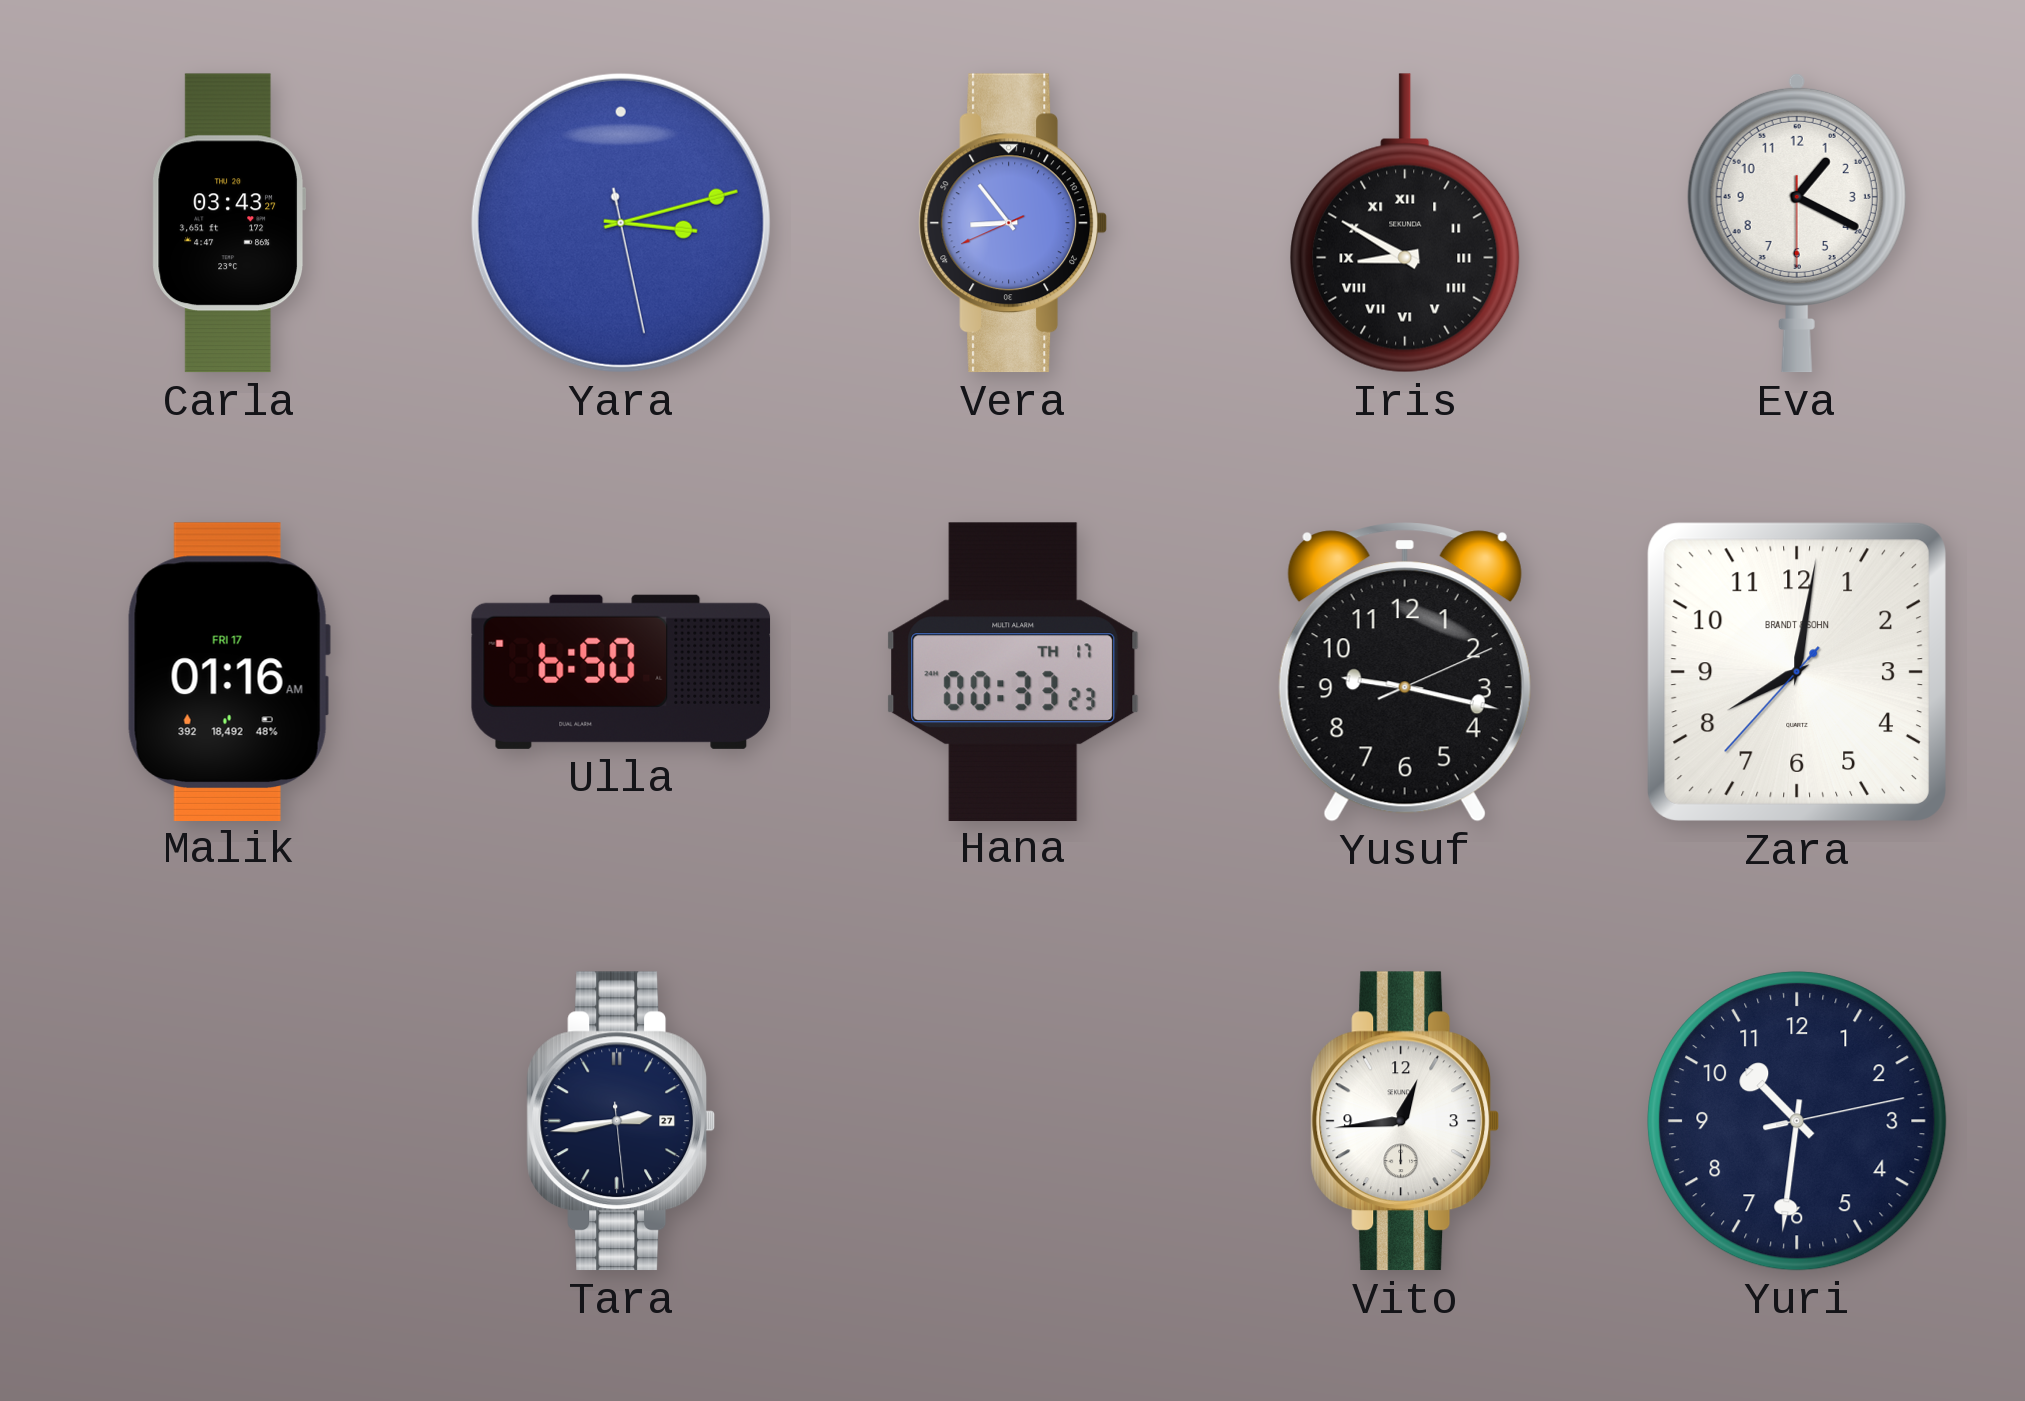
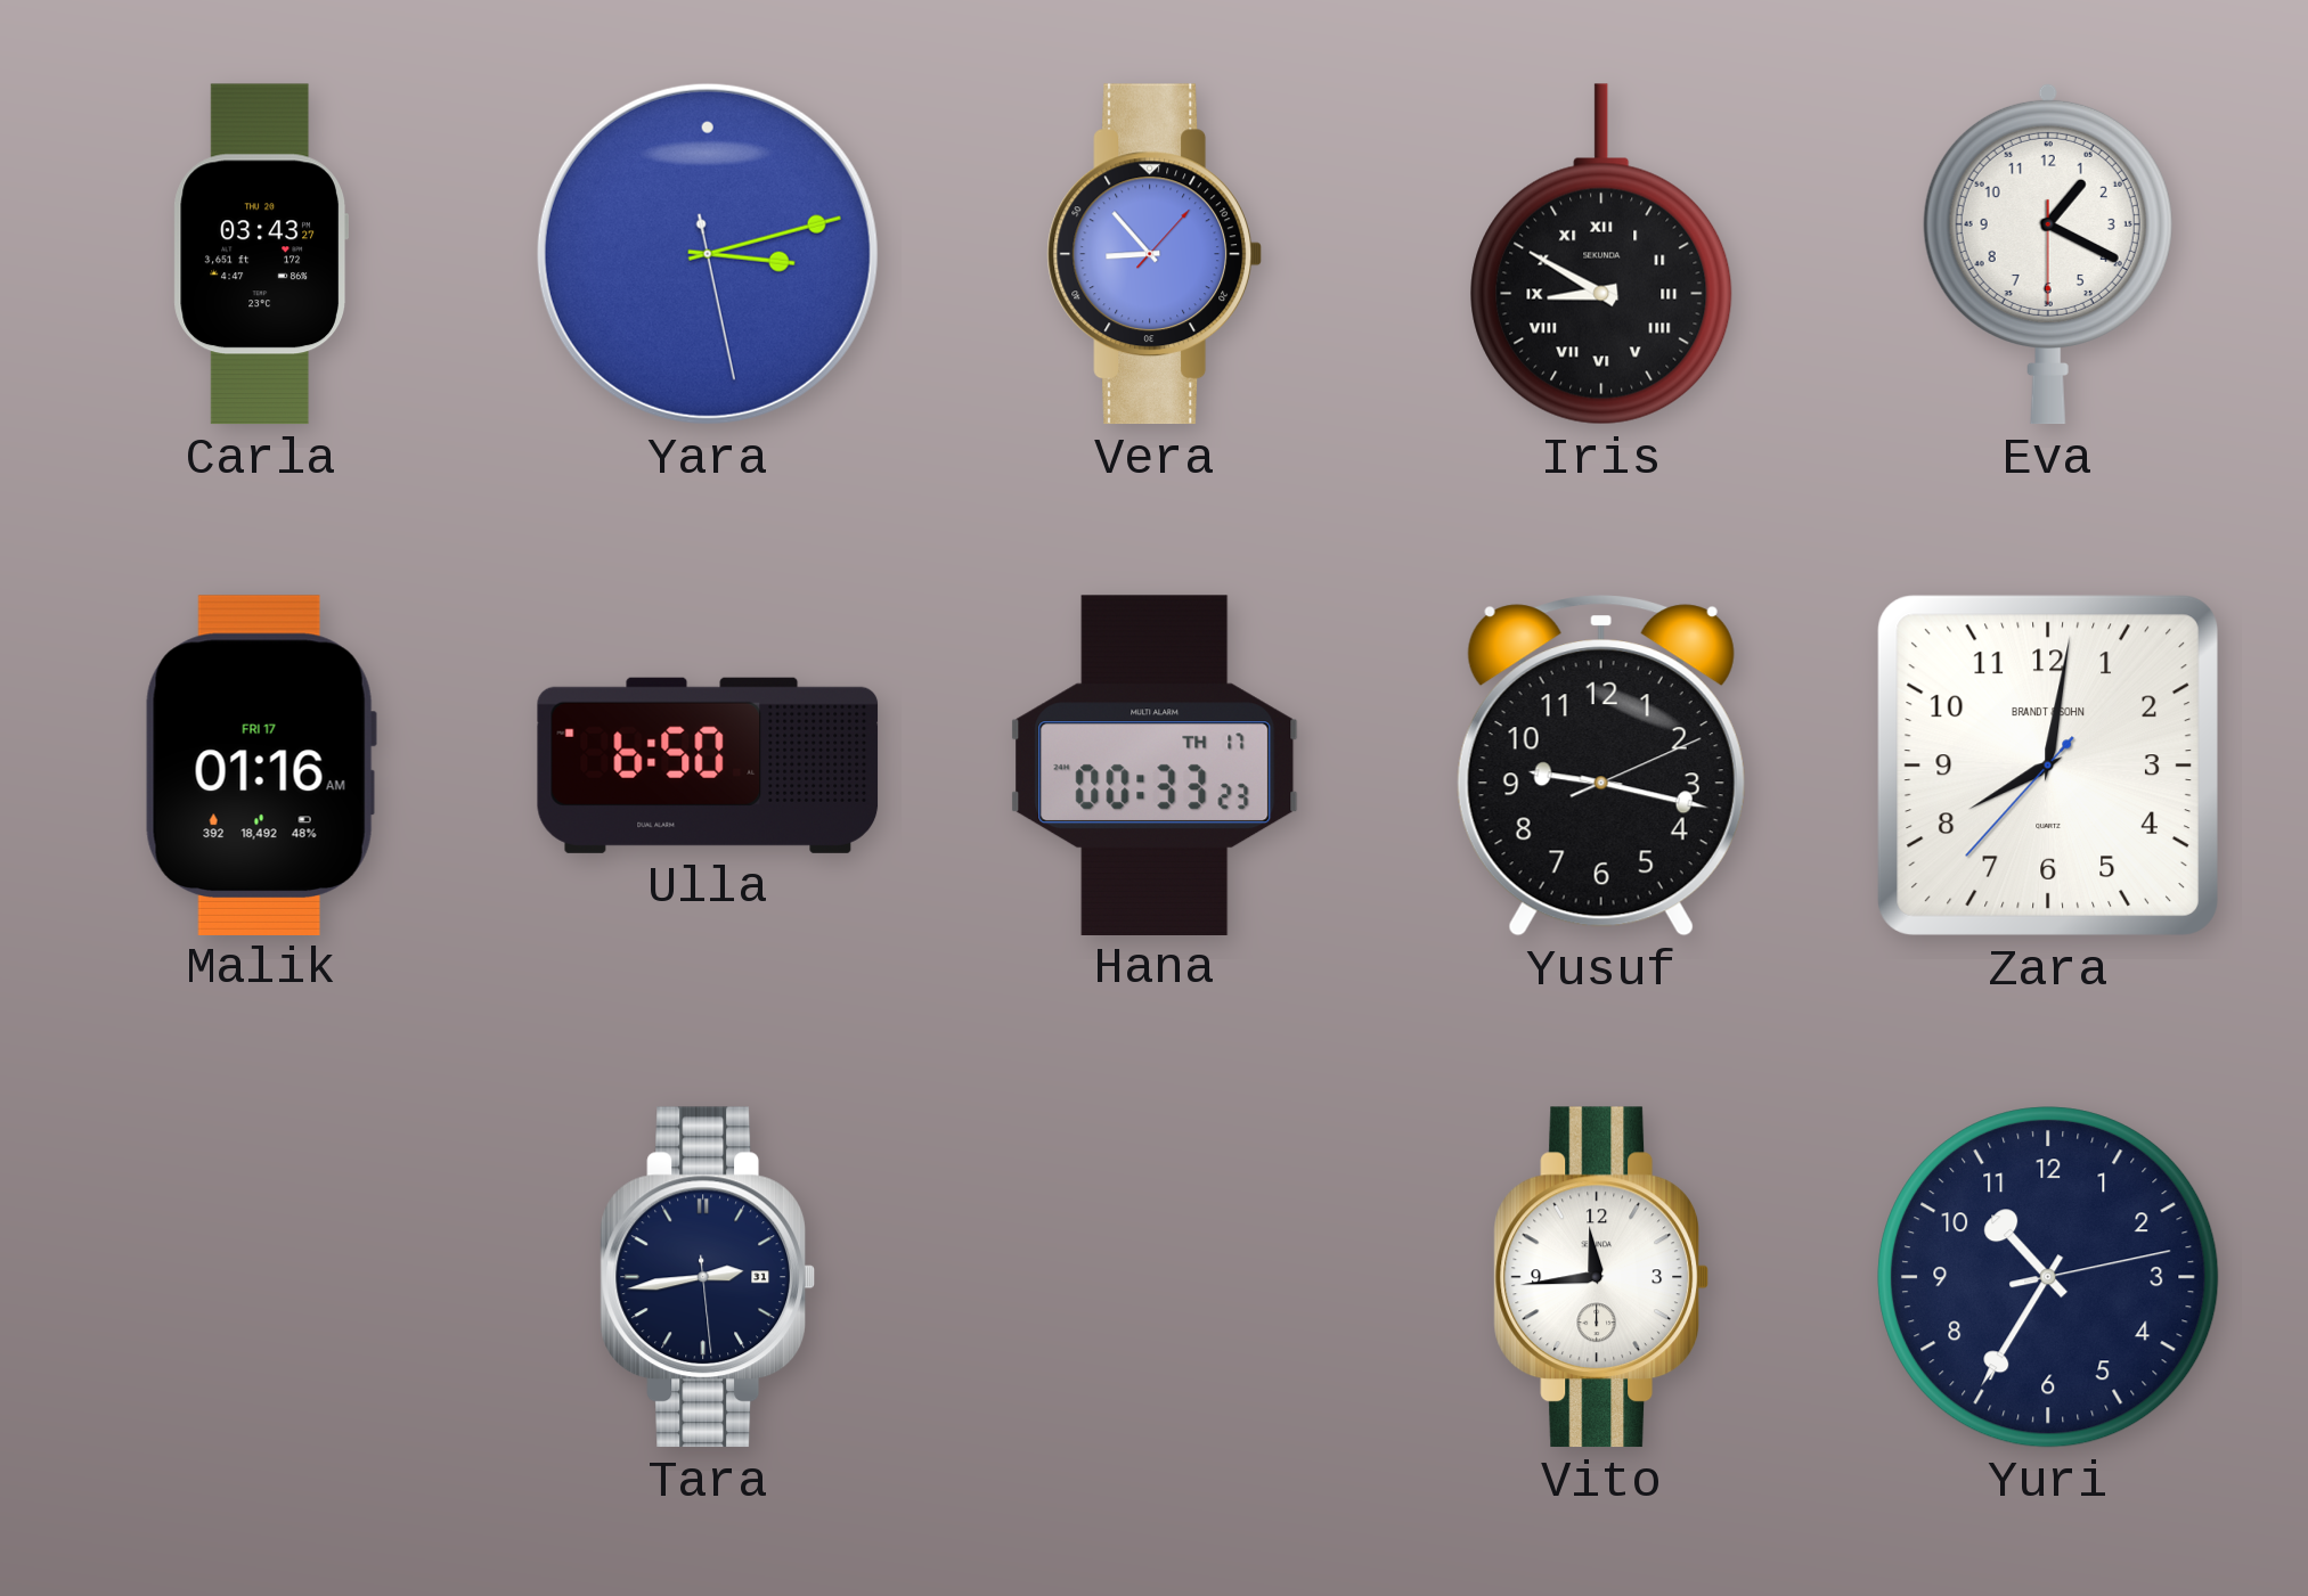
Vera: 8:53:41 -> 8:53:07
Tara date: 27 -> 31
Vito: 12:44 -> 11:44
Yuri: 10:31 -> 10:35
